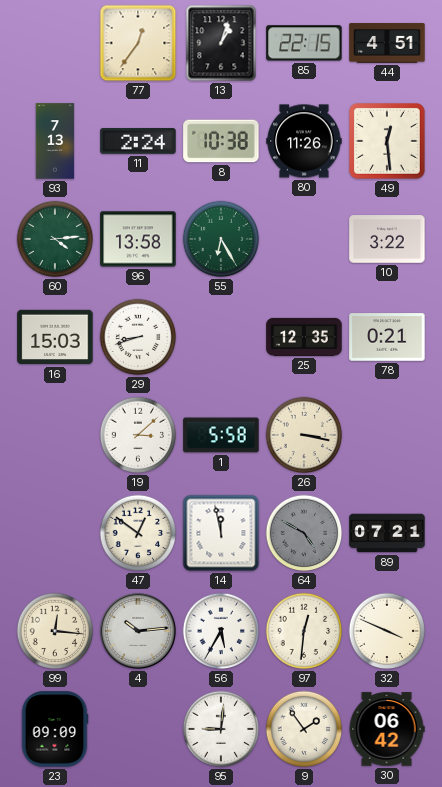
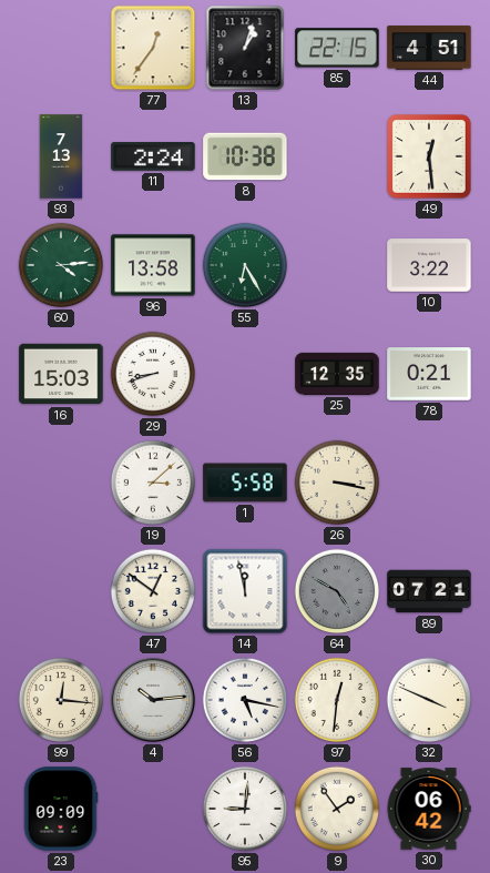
80: 11:26 -> none
56: 5:35 -> 5:17
